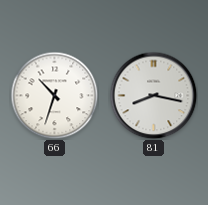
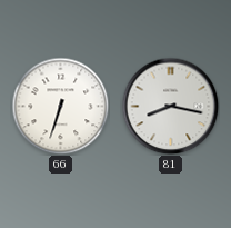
66: 10:33 -> 6:33
